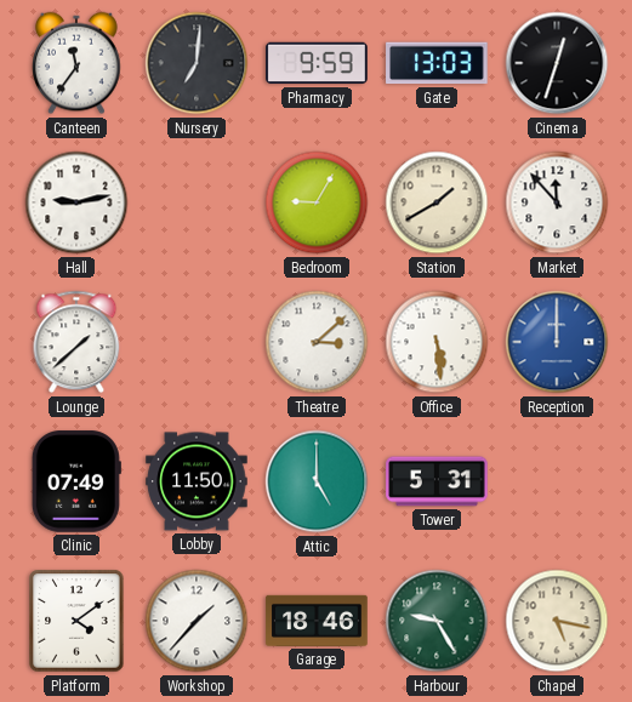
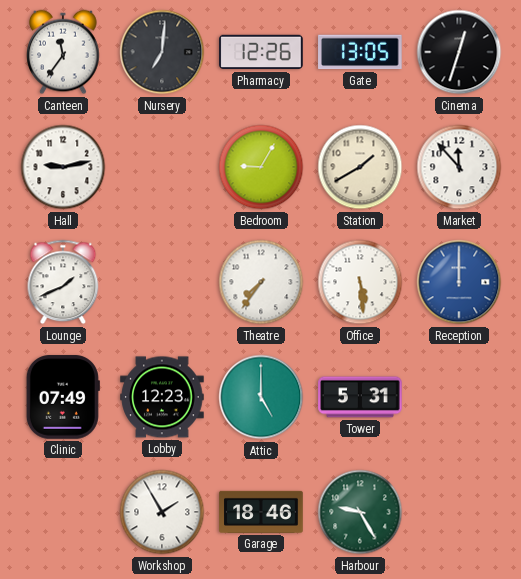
Pharmacy: 9:59 -> 12:26
Gate: 13:03 -> 13:05
Lounge: 1:38 -> 1:41
Theatre: 3:08 -> 7:36
Lobby: 11:50 -> 12:23
Platform: 4:09 -> none
Workshop: 1:37 -> 1:55
Chapel: 5:17 -> none
